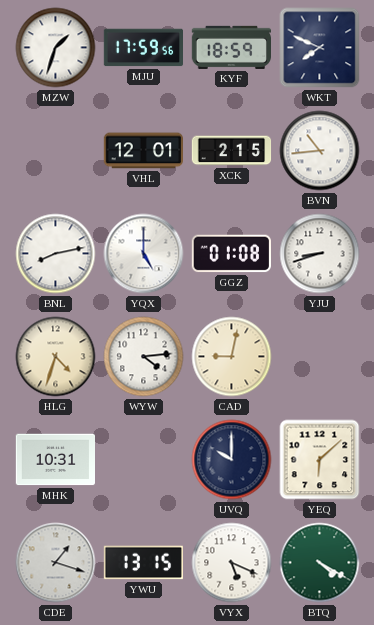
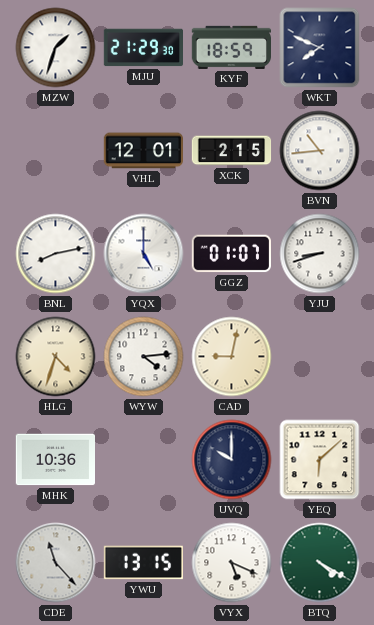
MJU: 17:59 -> 21:29
GGZ: 01:08 -> 01:07
MHK: 10:31 -> 10:36
CDE: 1:18 -> 11:23
